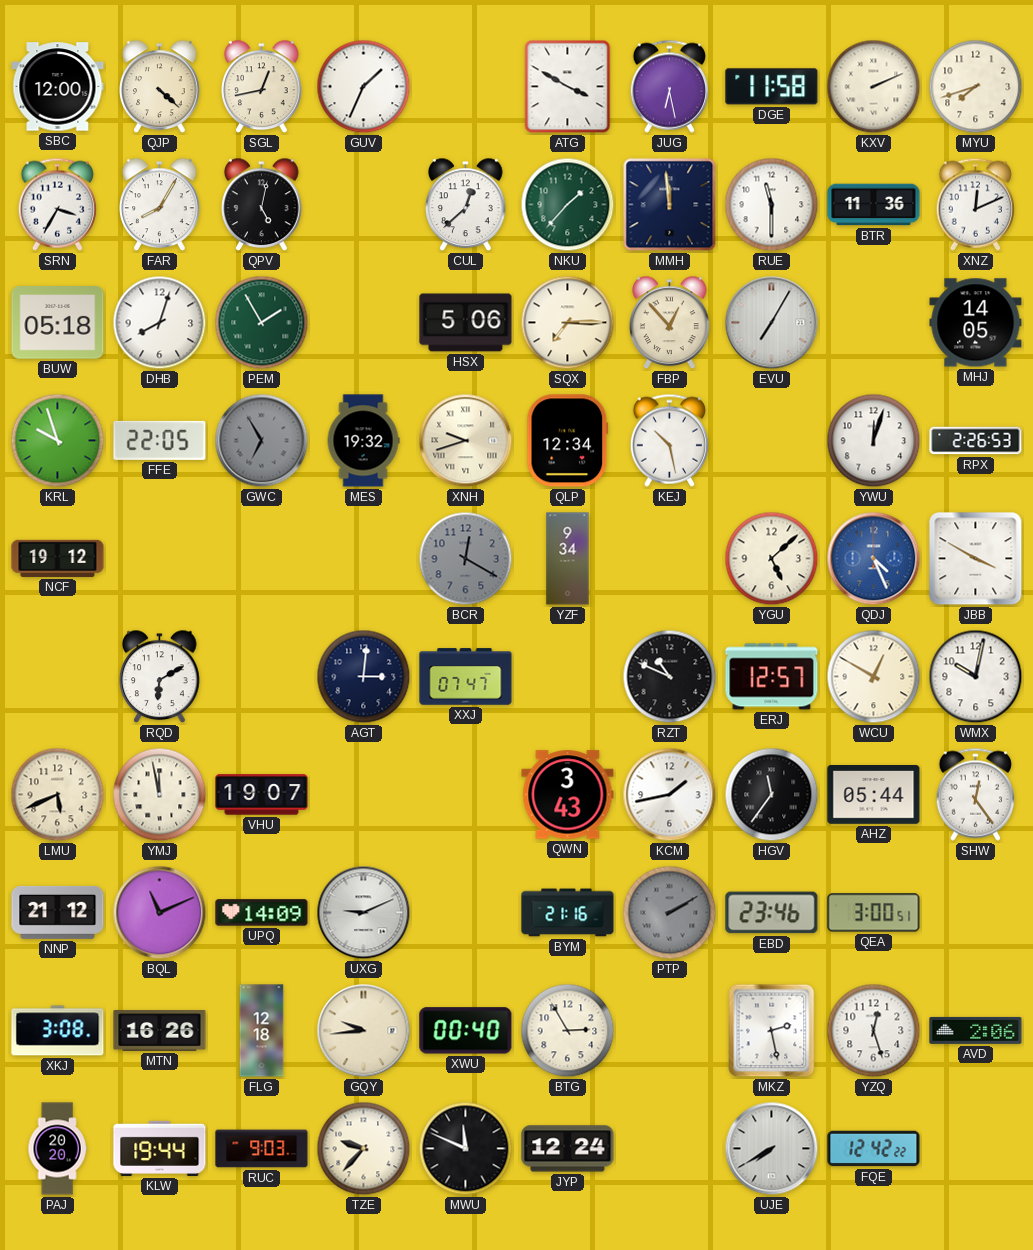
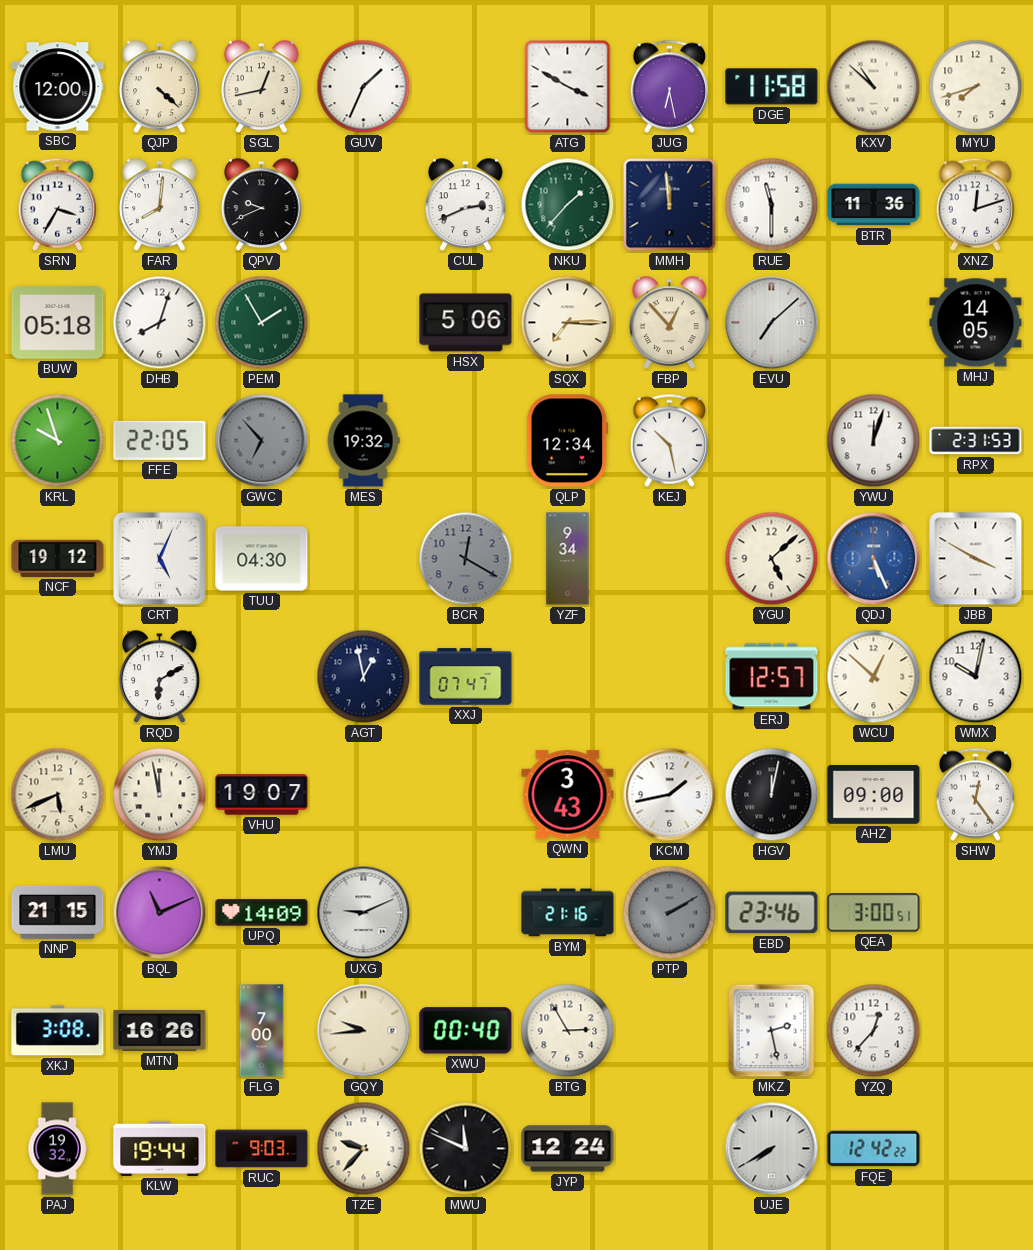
KXV: 2:11 -> 10:52
FAR: 8:05 -> 8:01
QPV: 5:02 -> 9:41
CUL: 12:38 -> 2:41
XNZ: 12:11 -> 12:12
EVU: 7:05 -> 7:08
GWC: 6:55 -> 6:53
XNH: 9:42 -> none
RPX: 2:26 -> 2:31
CRT: none -> 5:04
TUU: none -> 04:30
QDJ: 4:26 -> 5:26
AGT: 3:01 -> 12:58
RZT: 10:49 -> none
WCU: 12:50 -> 12:52
HGV: 11:36 -> 12:02
AHZ: 05:44 -> 09:00
NNP: 21:12 -> 21:15
FLG: 12:18 -> 7:00
YZQ: 12:27 -> 12:37
AVD: 2:06 -> none
PAJ: 20:20 -> 19:32
